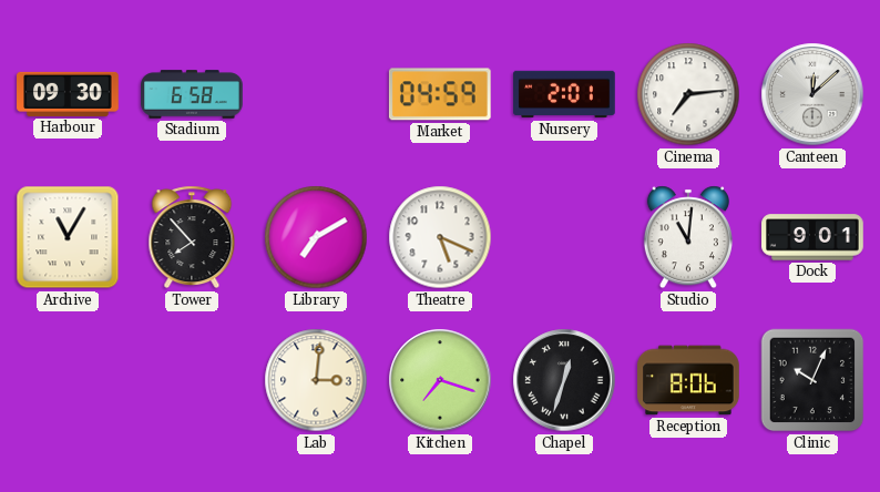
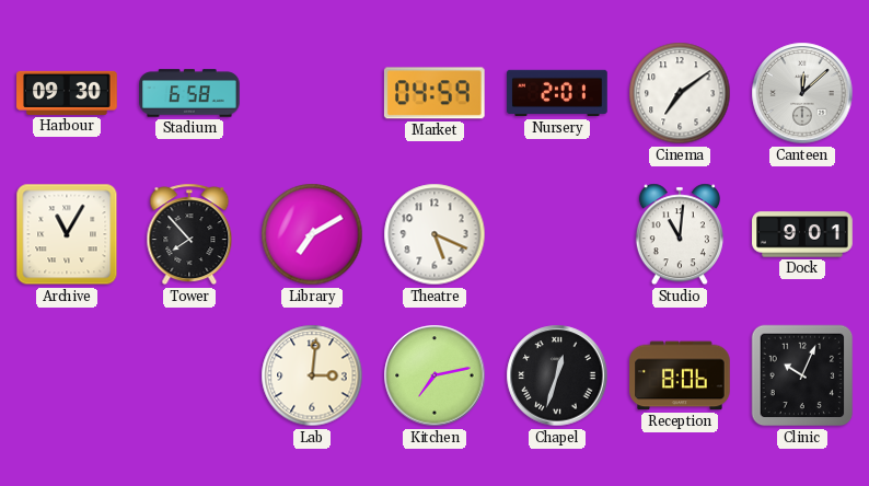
Cinema: 7:14 -> 7:09
Kitchen: 7:18 -> 7:13
